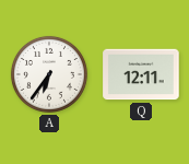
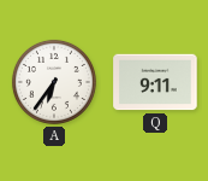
Q: 12:11 -> 9:11
